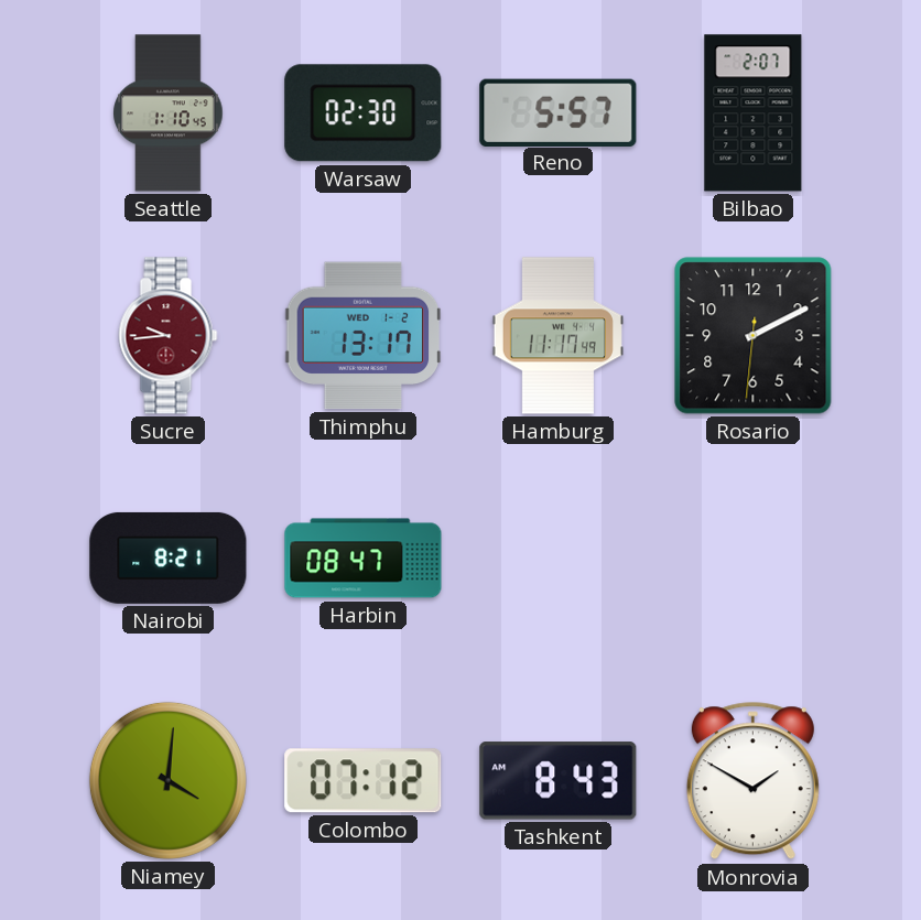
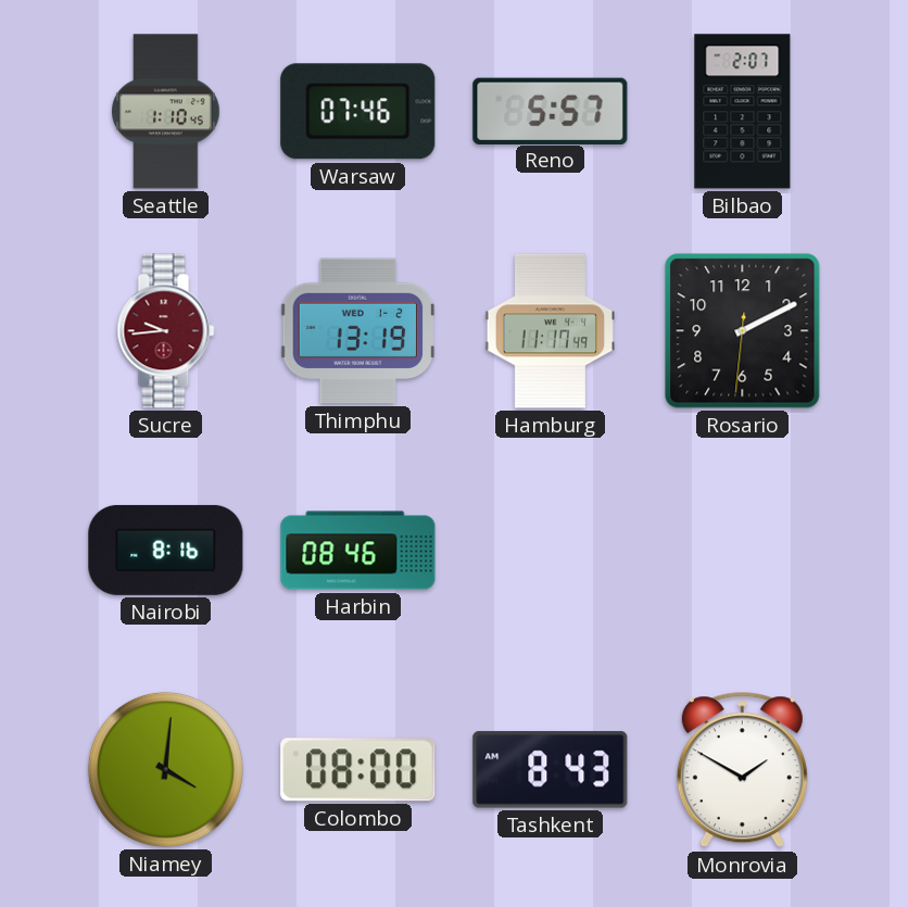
Warsaw: 02:30 -> 07:46
Thimphu: 13:17 -> 13:19
Nairobi: 8:21 -> 8:16
Harbin: 08:47 -> 08:46
Colombo: 07:12 -> 08:00
